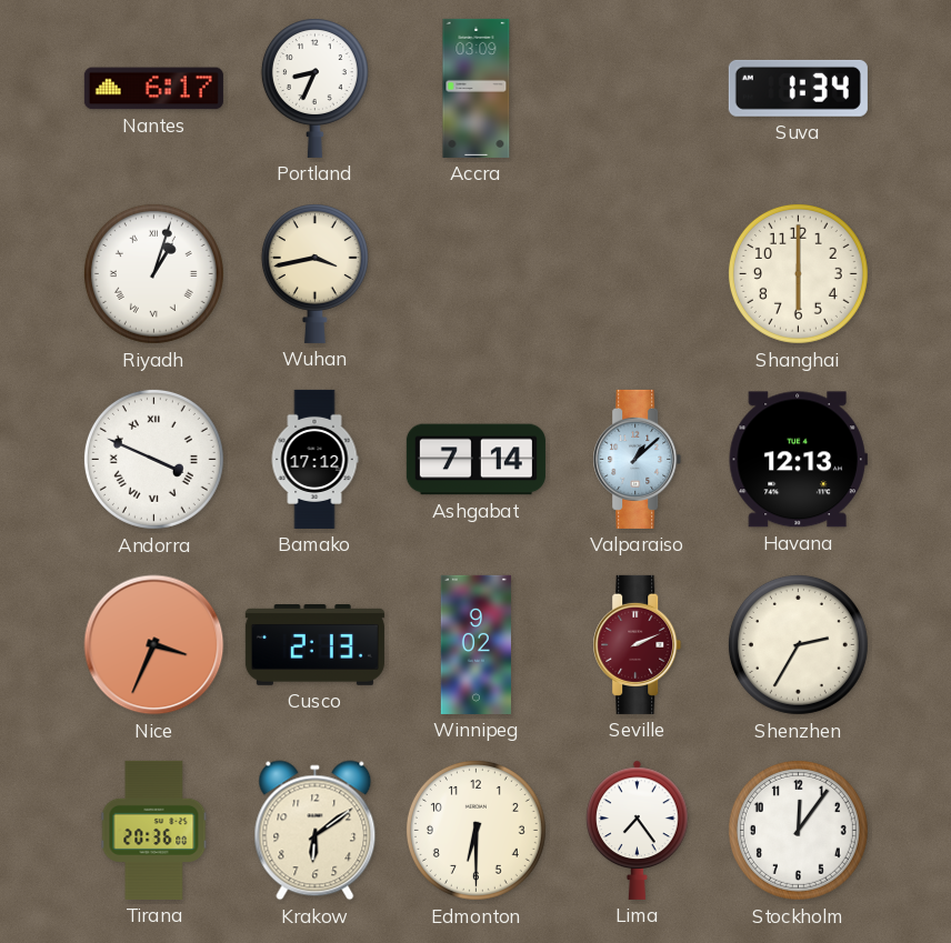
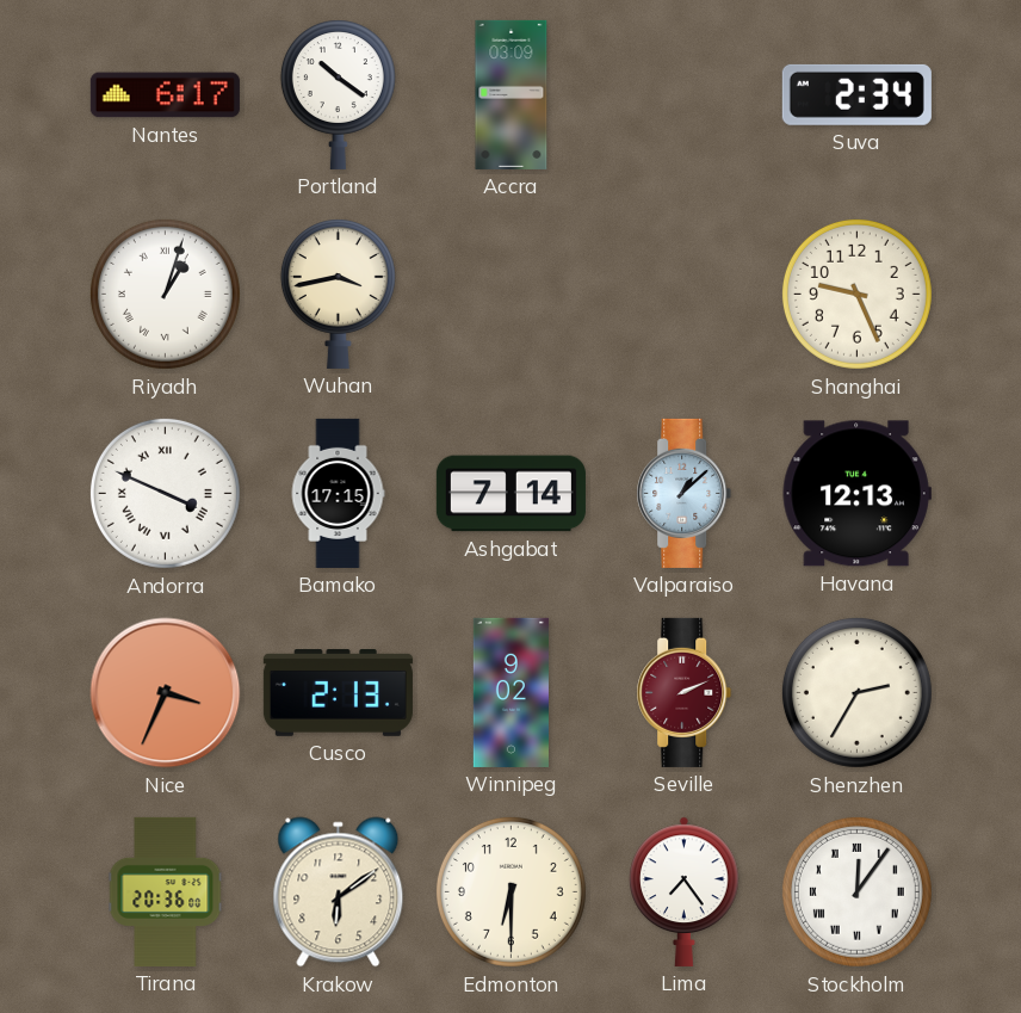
Portland: 8:34 -> 10:21
Suva: 1:34 -> 2:34
Shanghai: 6:00 -> 9:26
Bamako: 17:12 -> 17:15
Stockholm numerals: Arabic -> Roman
